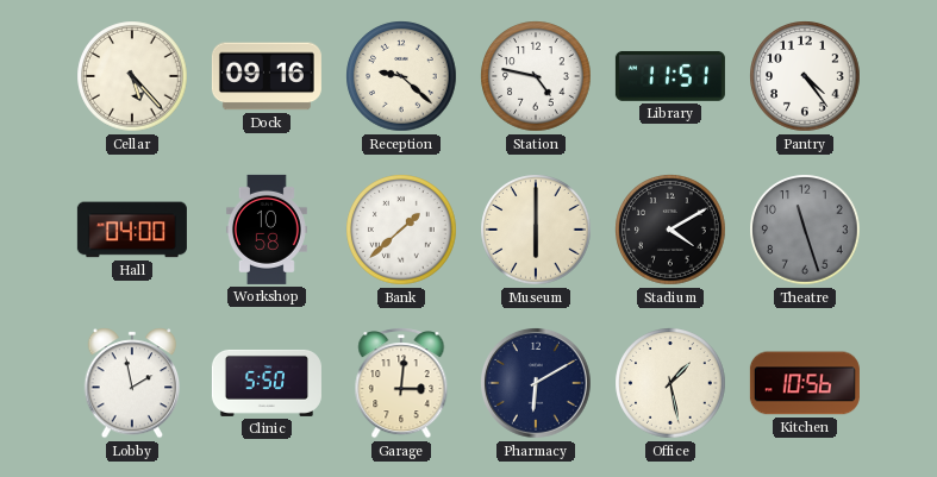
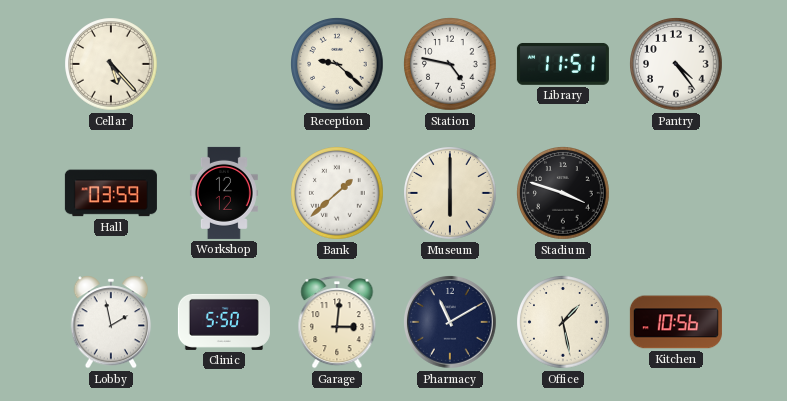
Dock: 09:16 -> none
Hall: 04:00 -> 03:59
Workshop: 10:58 -> 12:12
Stadium: 4:10 -> 3:48
Theatre: 11:27 -> none
Pharmacy: 6:10 -> 11:10
